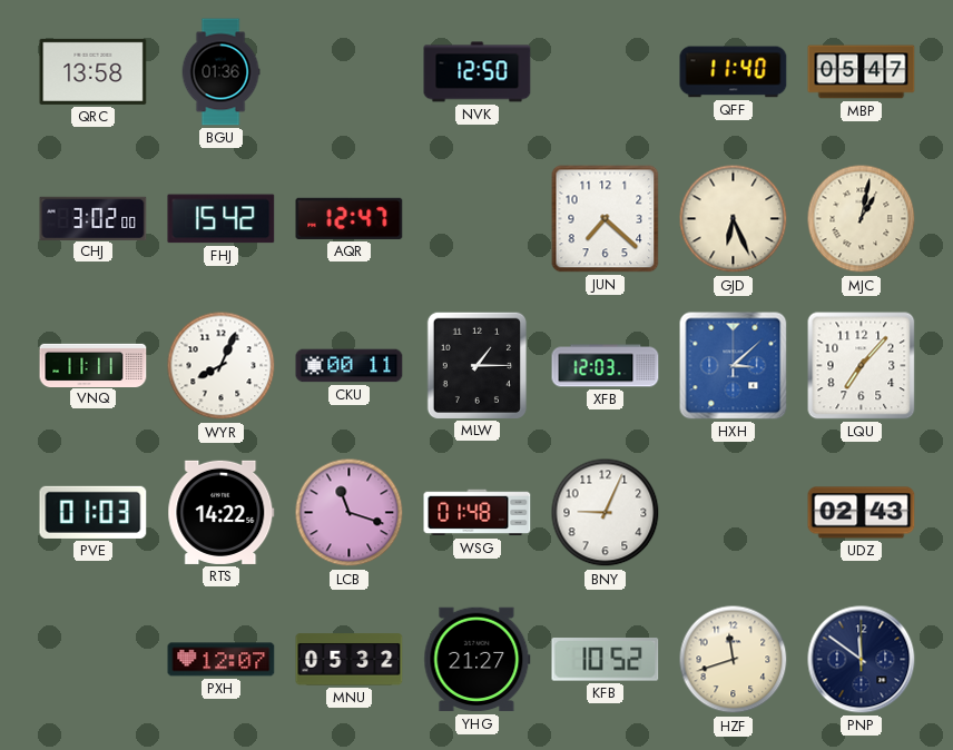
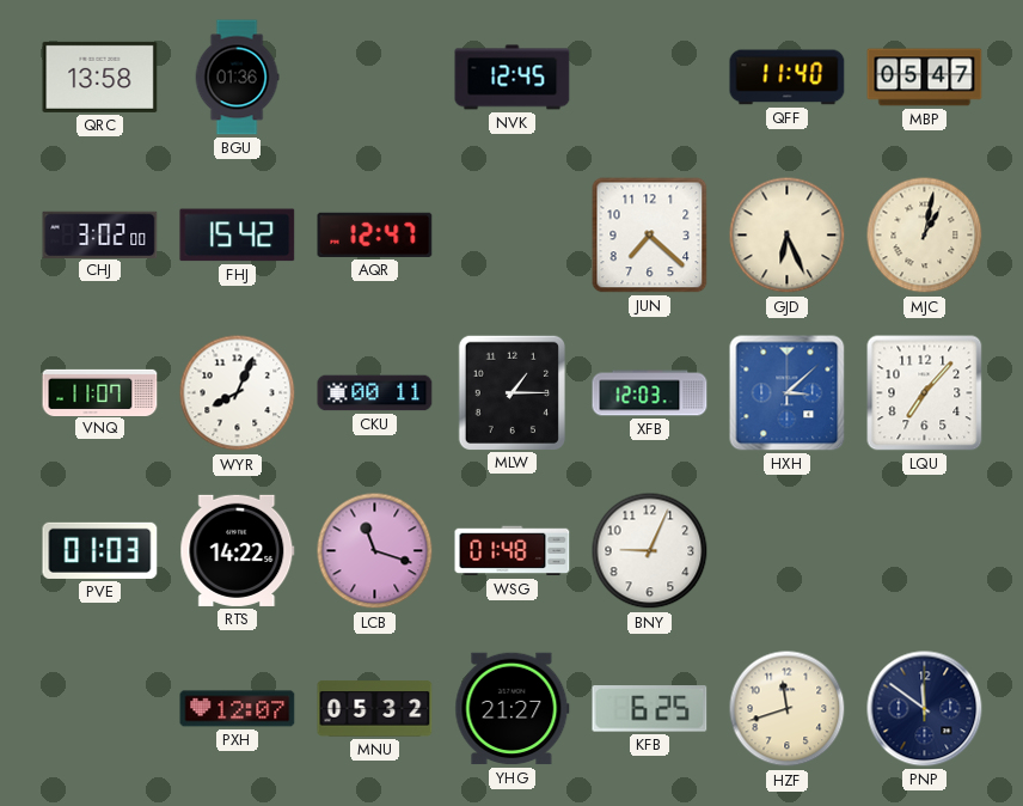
NVK: 12:50 -> 12:45
VNQ: 11:11 -> 11:07
UDZ: 02:43 -> none
KFB: 10:52 -> 6:25
